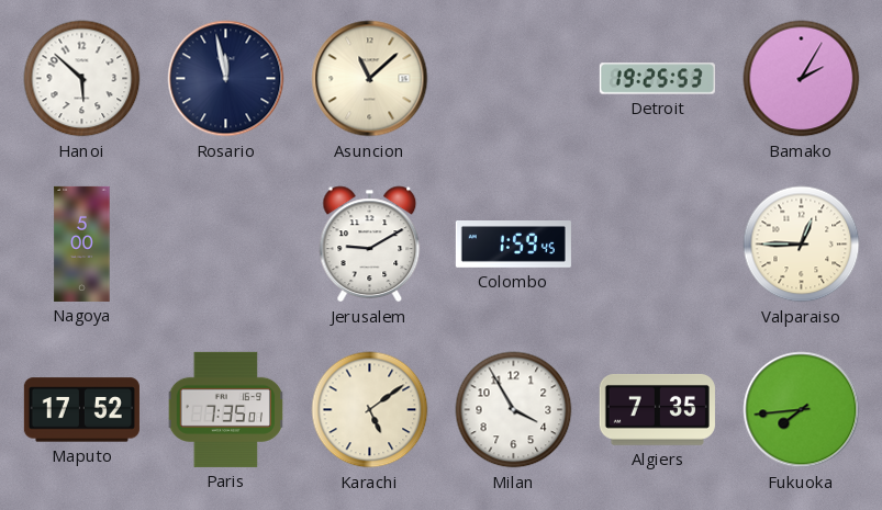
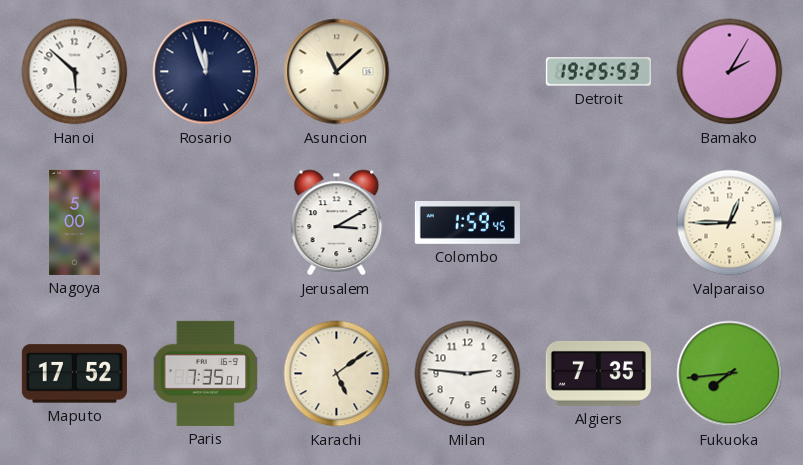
Rosario: 11:58 -> 11:57
Jerusalem: 9:10 -> 3:10
Milan: 3:55 -> 2:46
